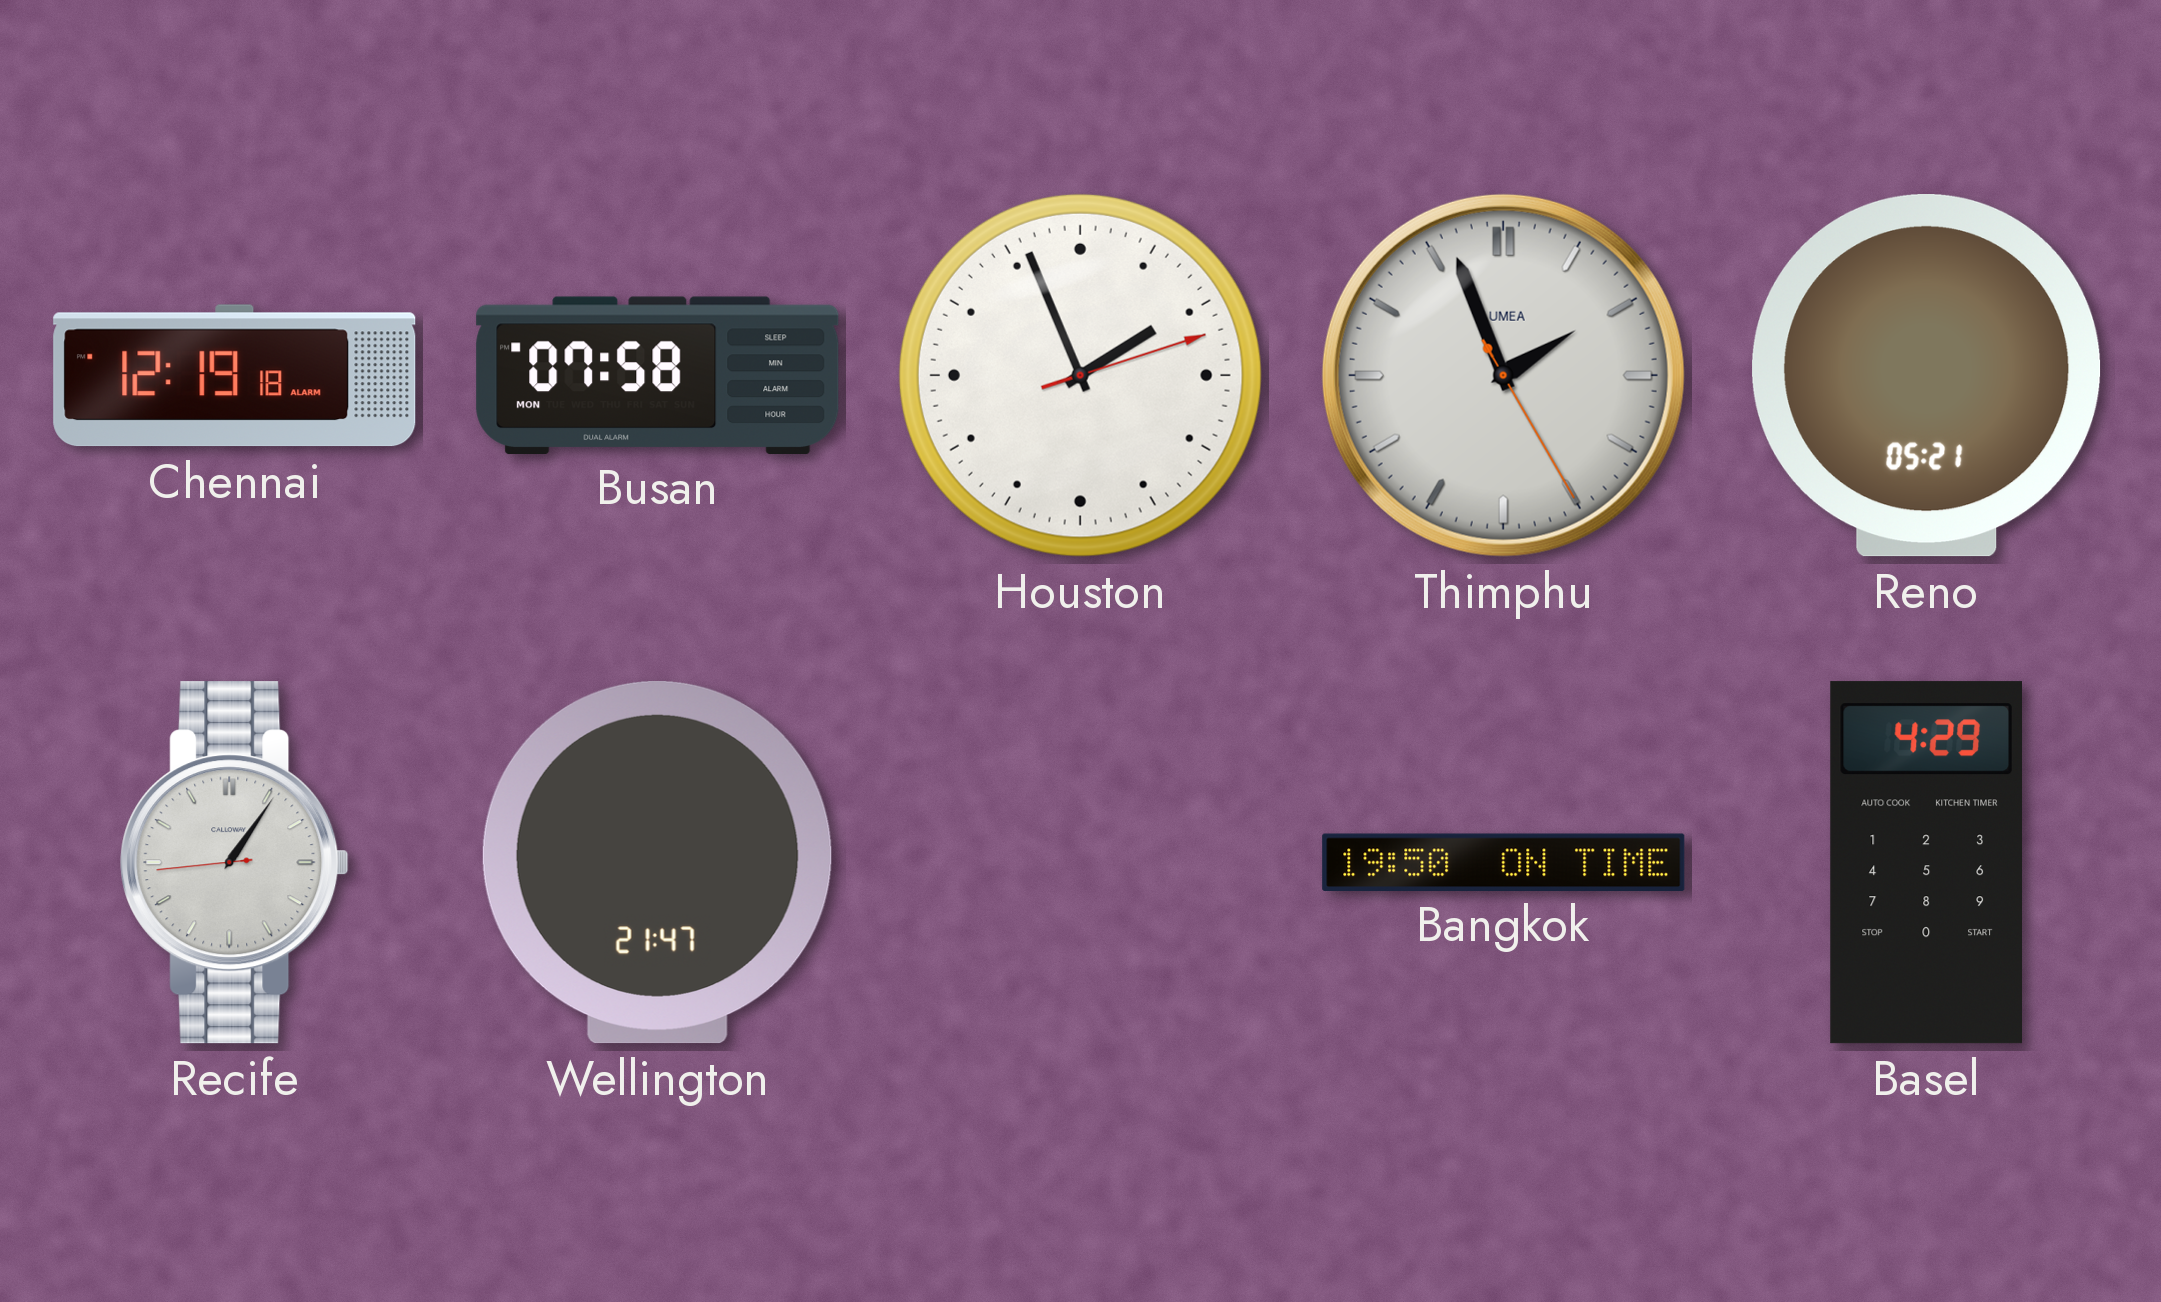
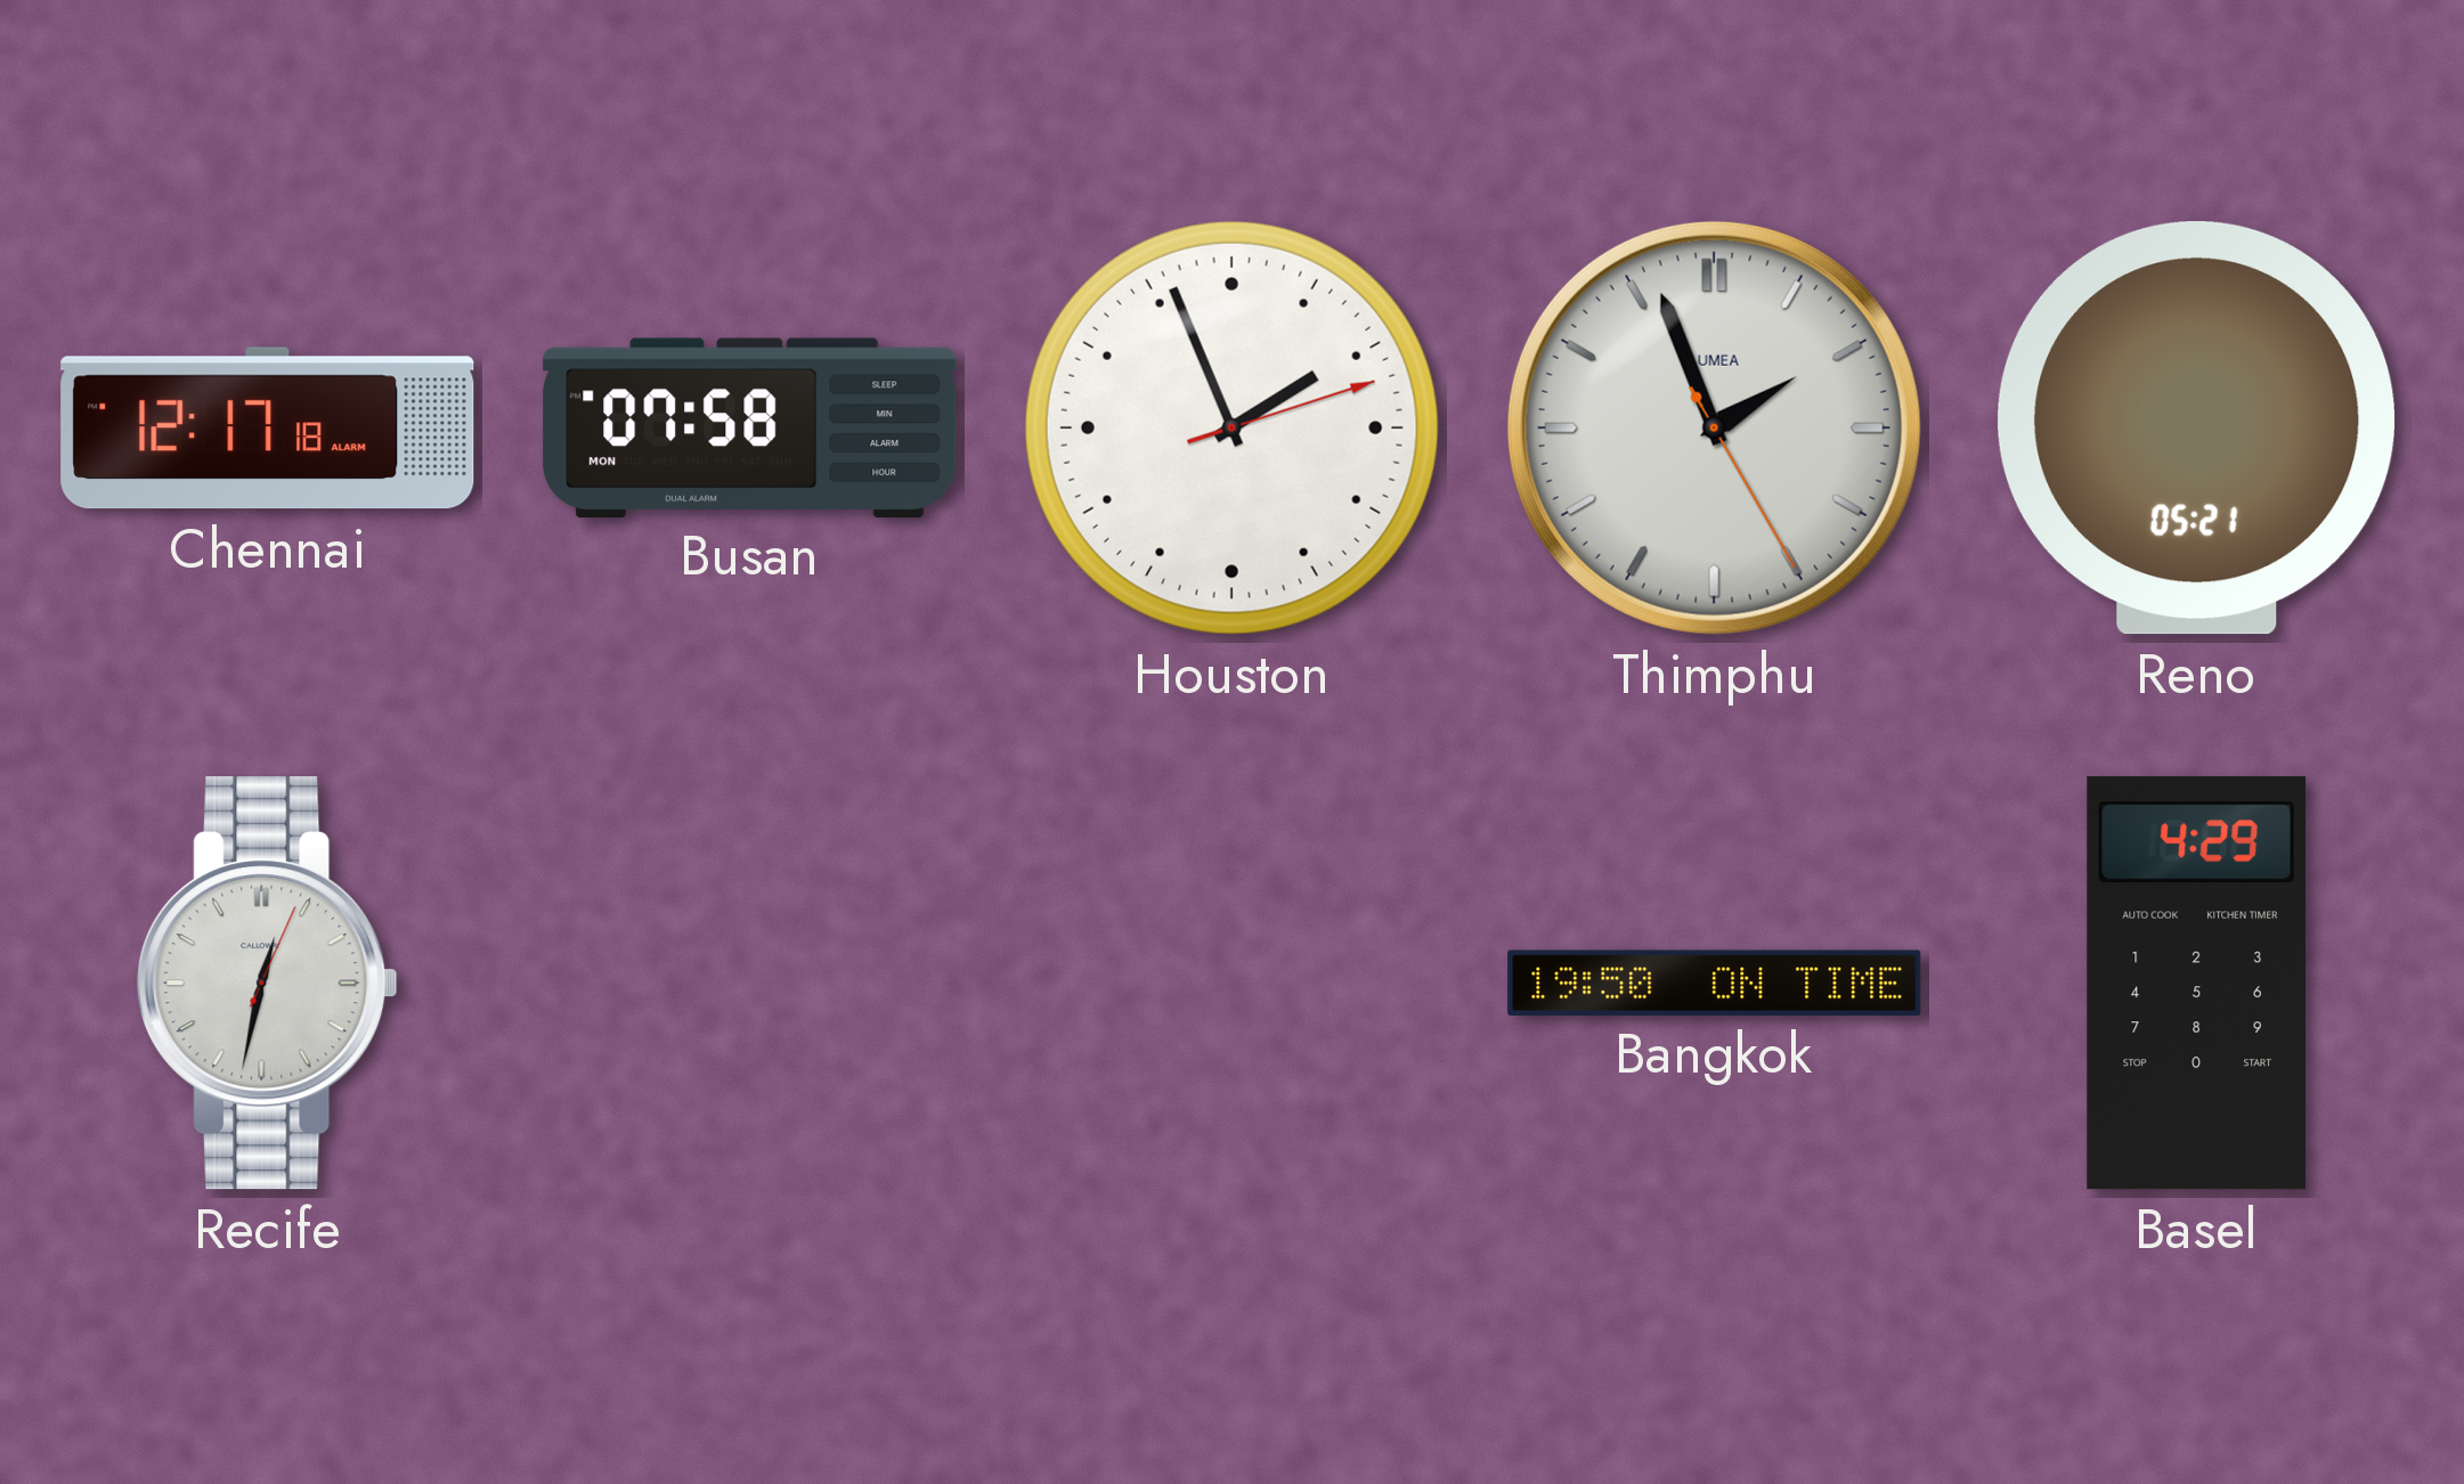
Chennai: 12:19 -> 12:17
Recife: 1:05 -> 12:32
Wellington: 21:47 -> none
